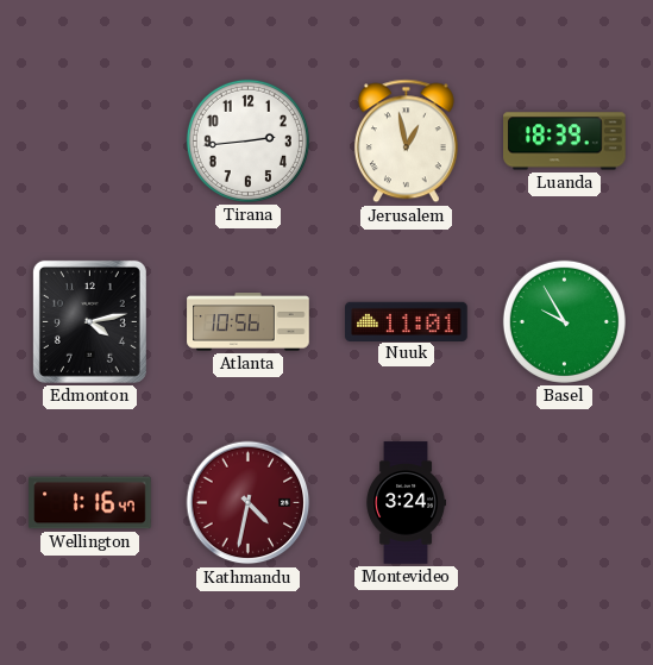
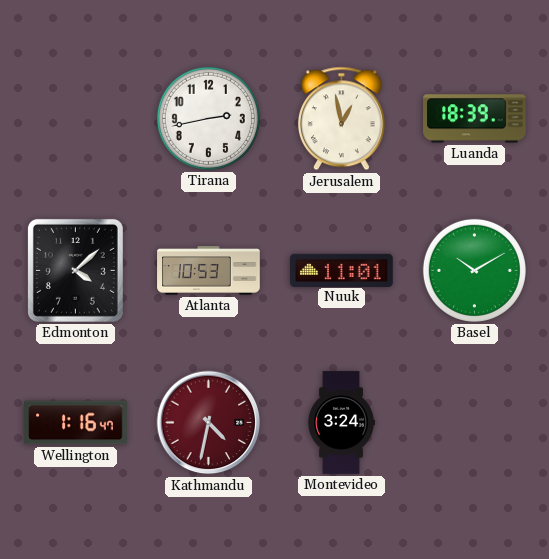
Tirana: 2:44 -> 2:43
Edmonton: 4:13 -> 4:08
Atlanta: 10:56 -> 10:53
Basel: 9:55 -> 10:10
